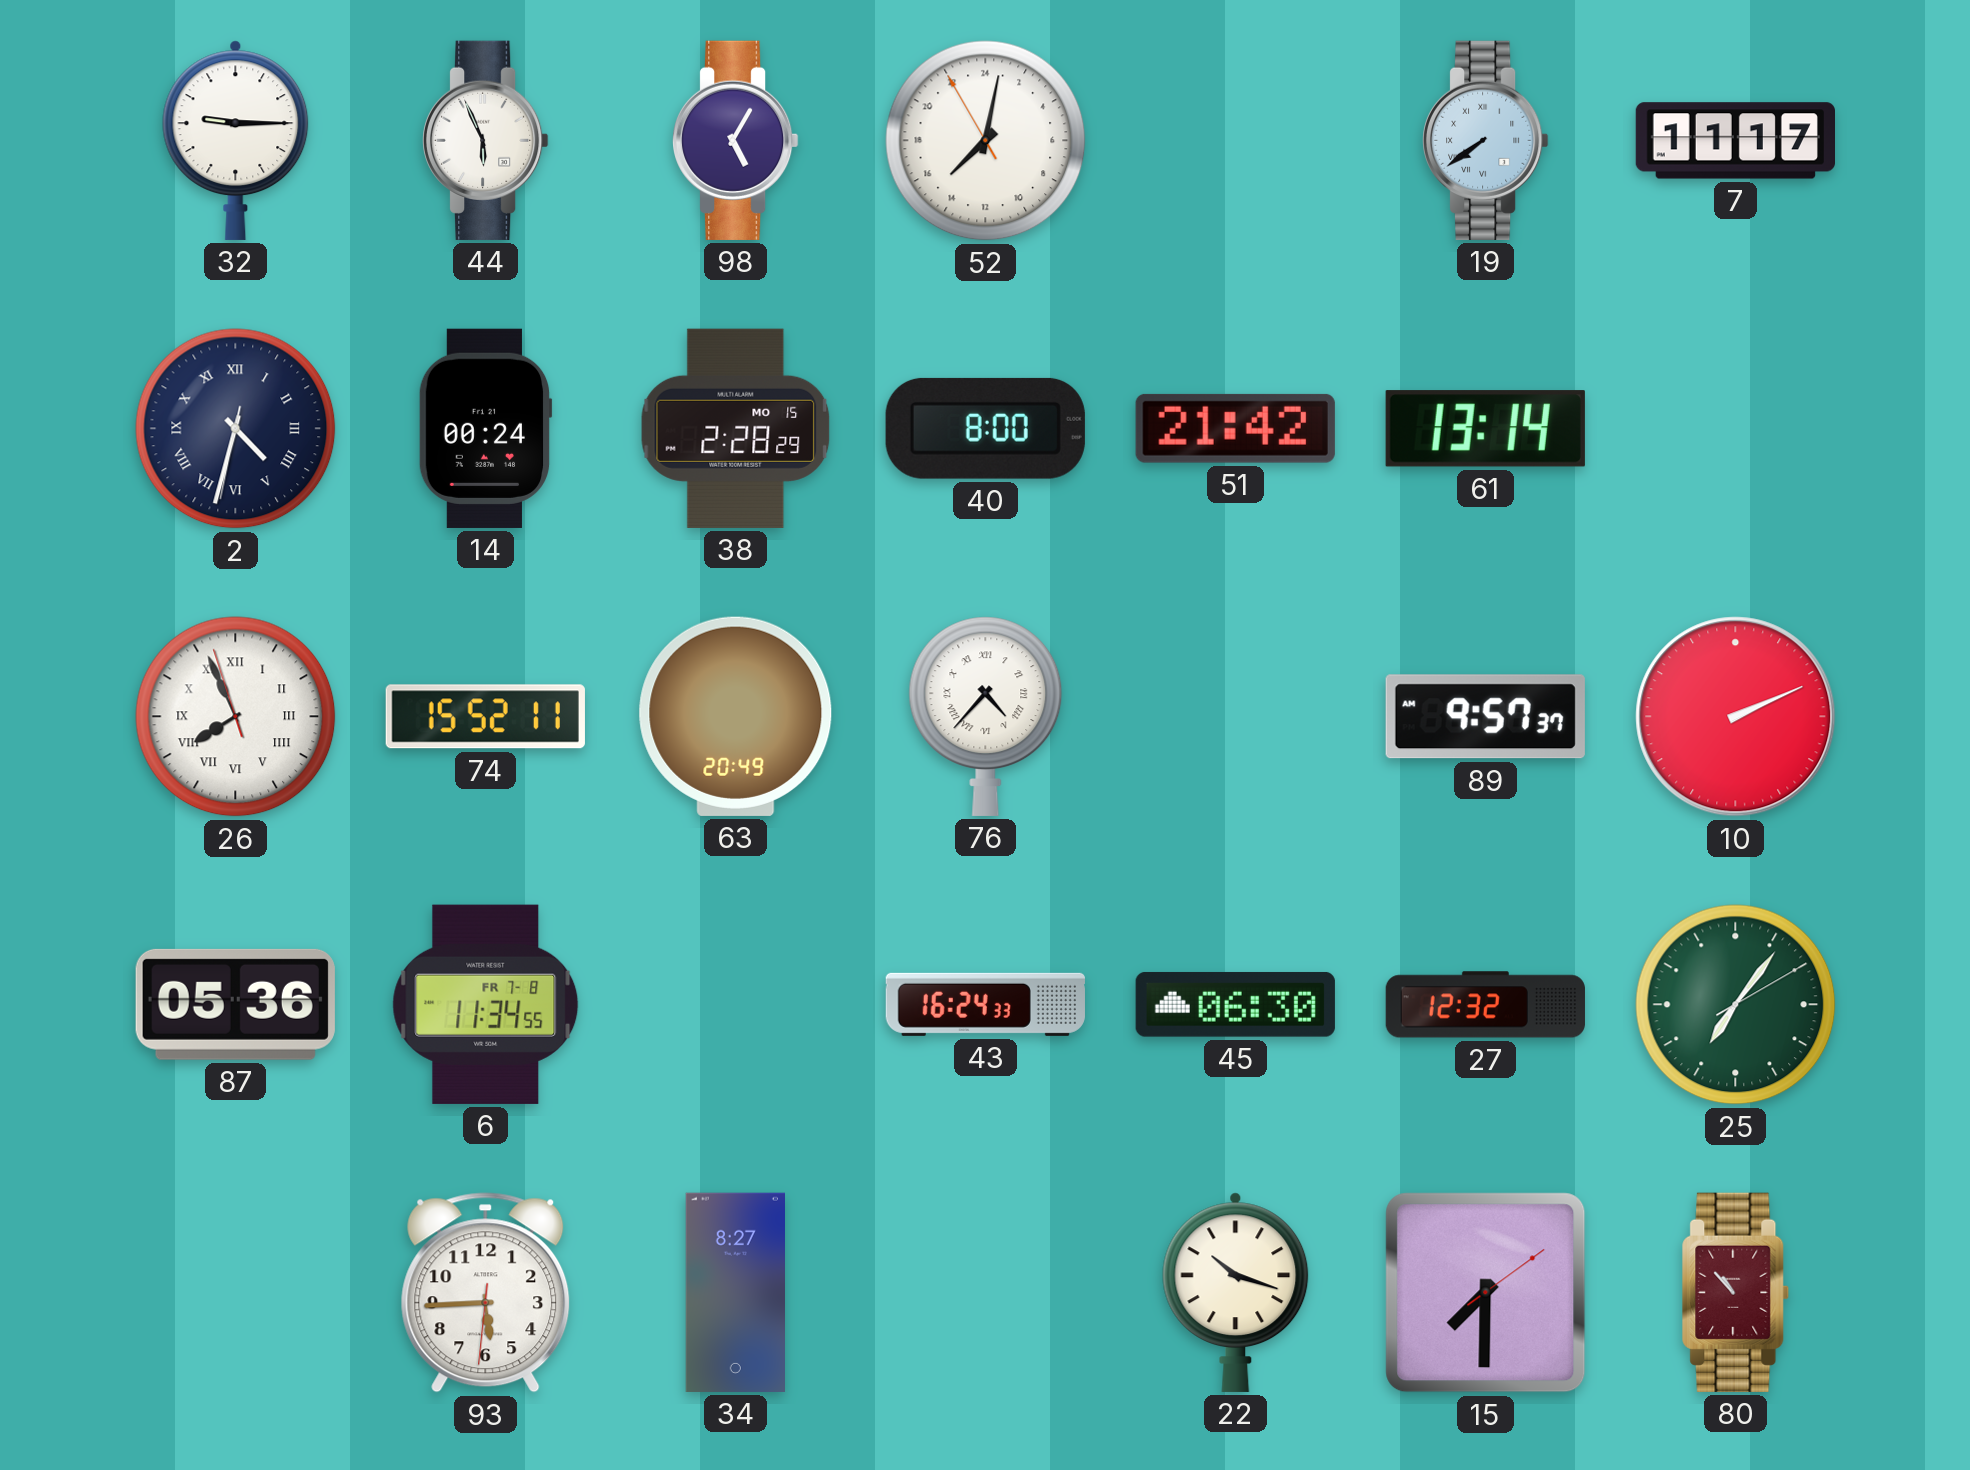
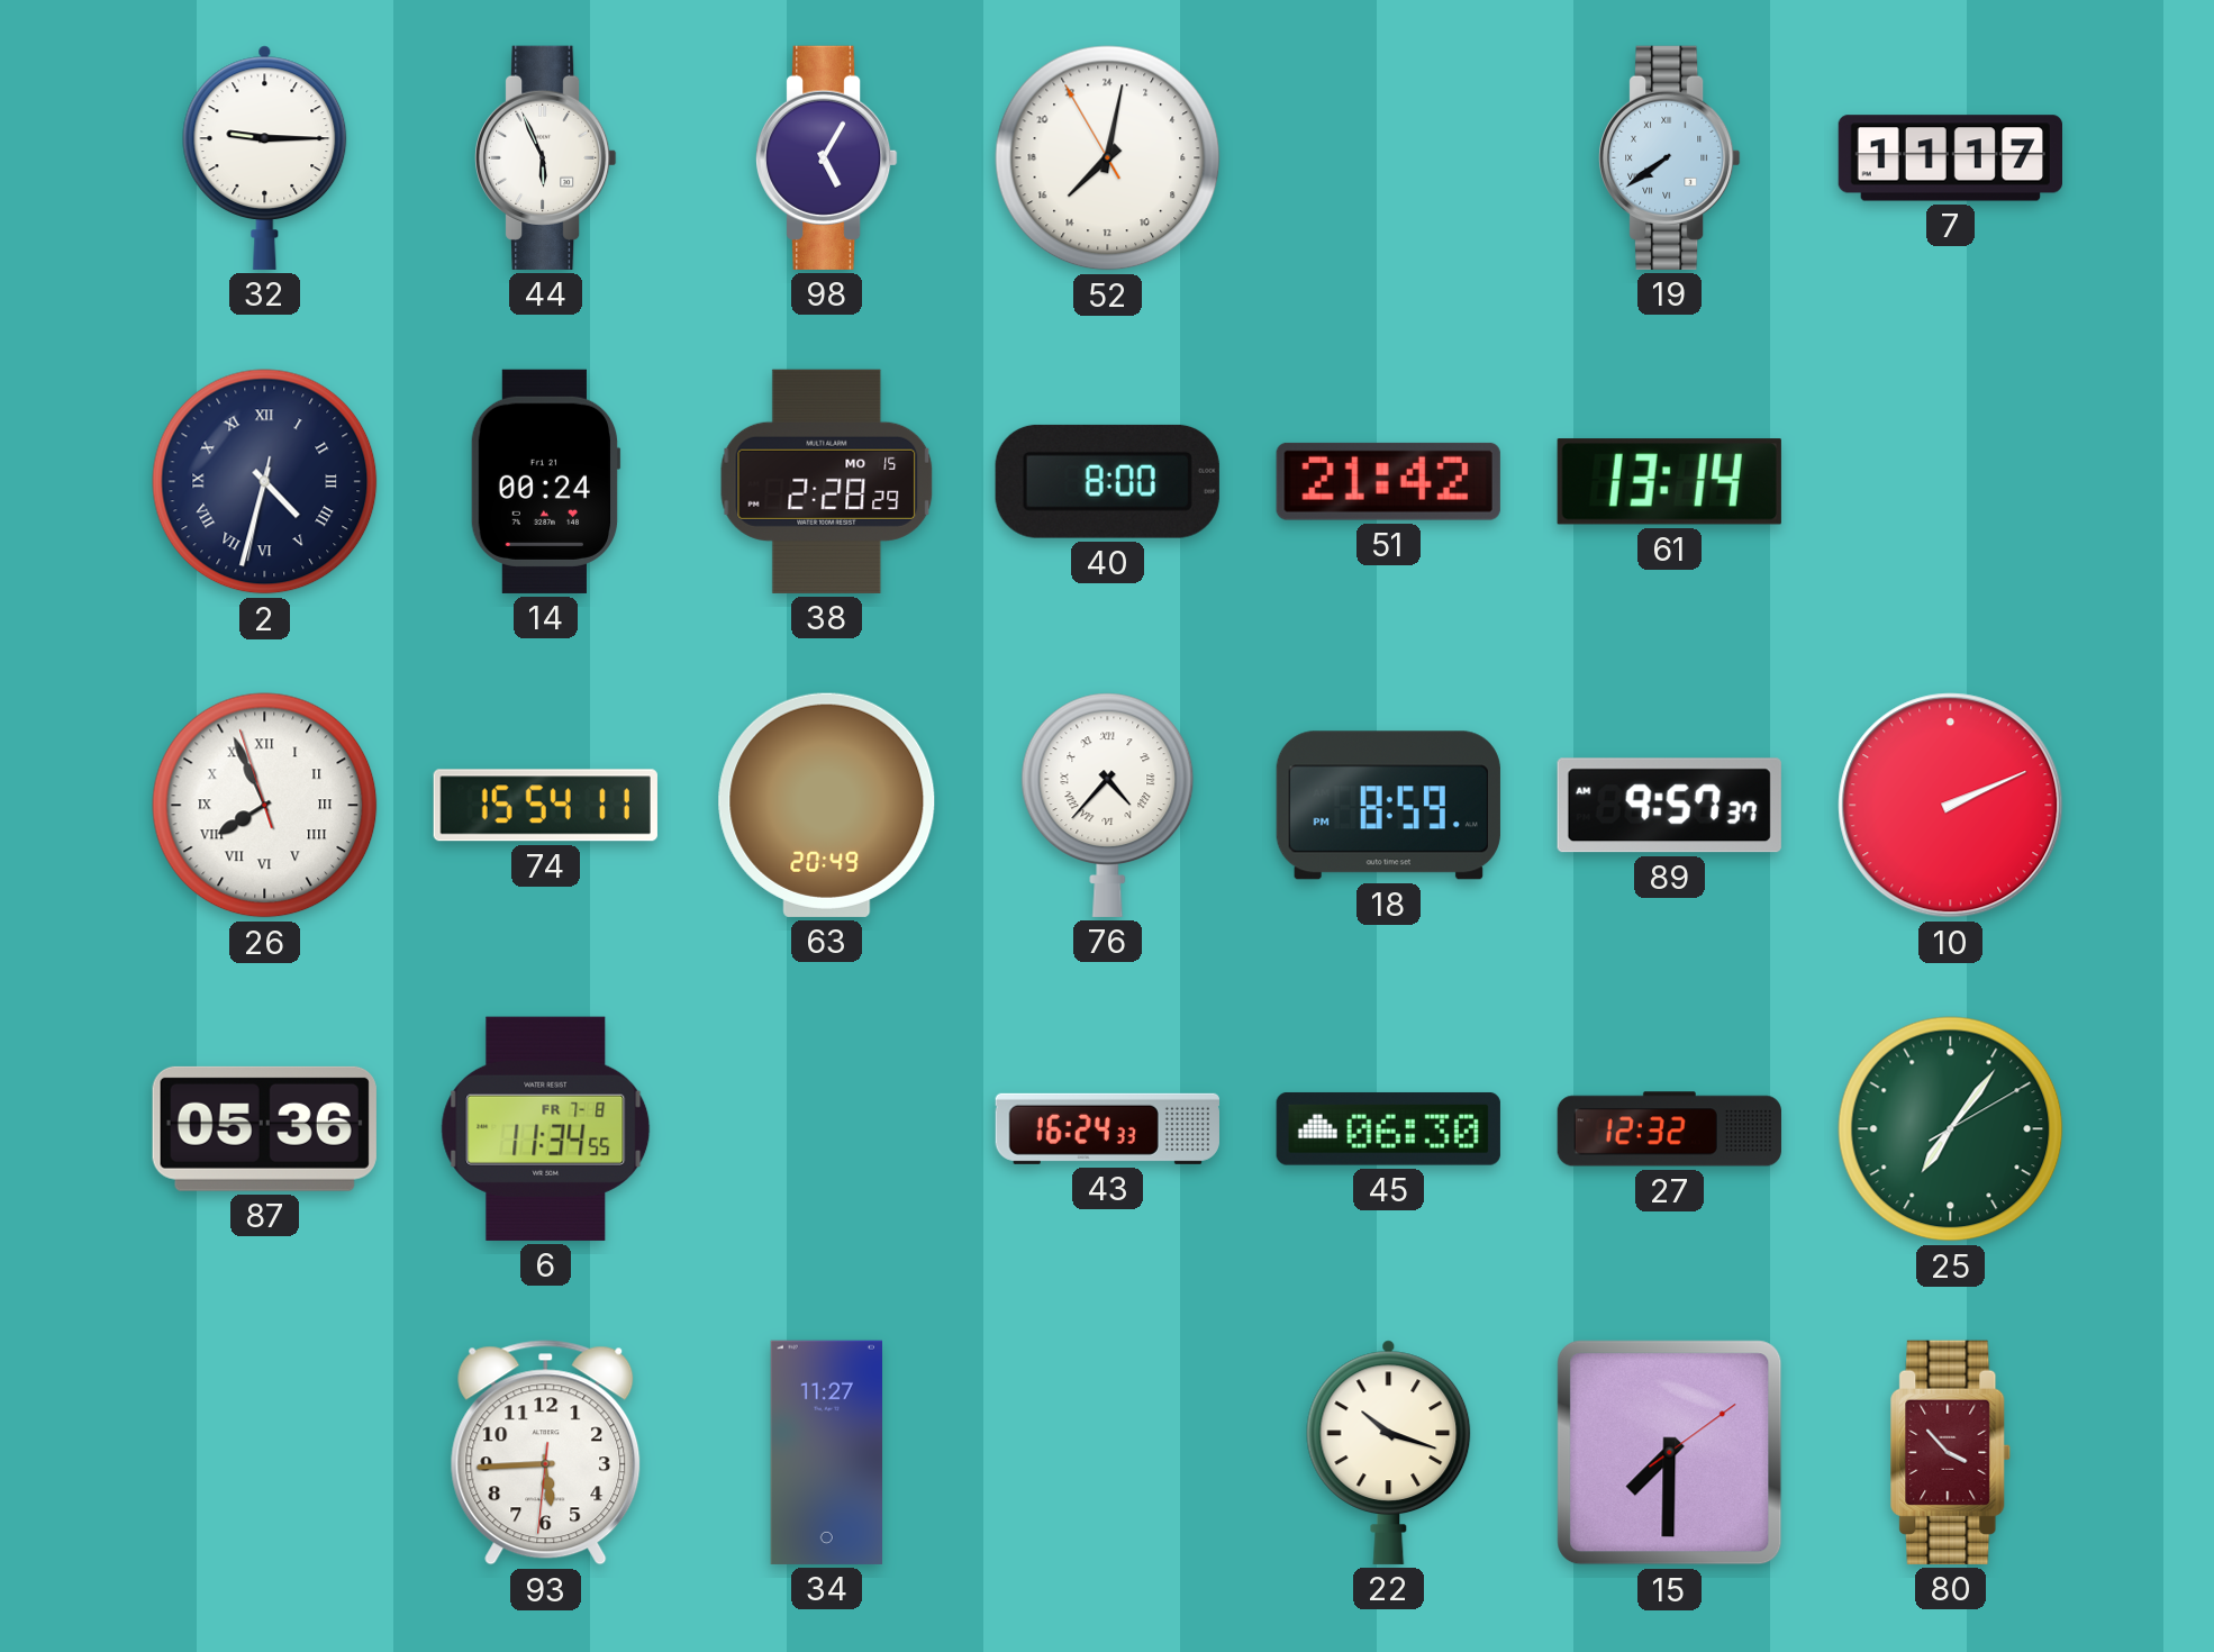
74: 15:52 -> 15:54
18: none -> 8:59
34: 8:27 -> 11:27
80: 10:53 -> 3:53
